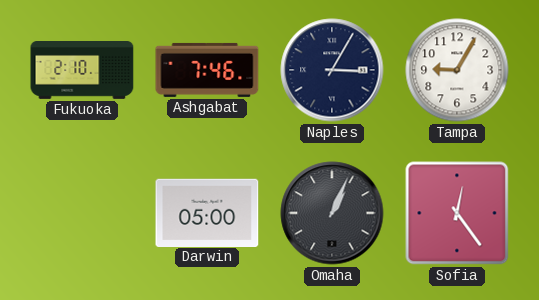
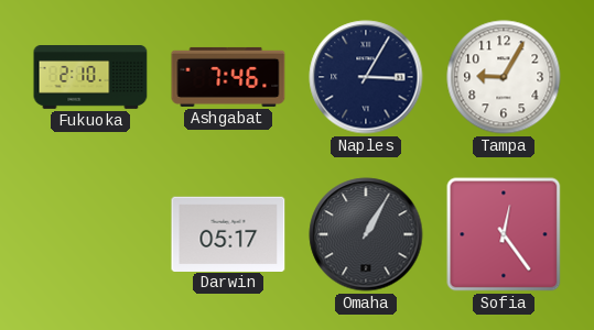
Darwin: 05:00 -> 05:17
Omaha: 1:04 -> 1:05
